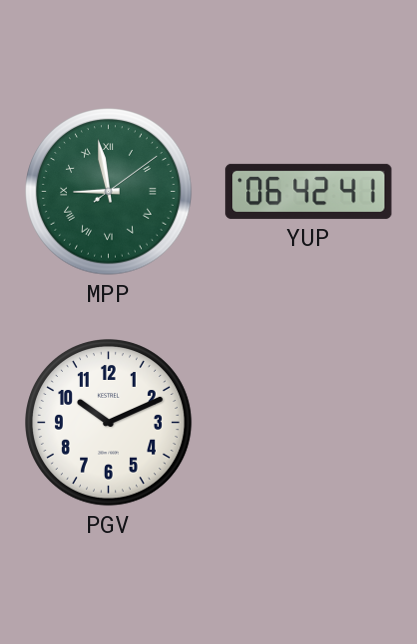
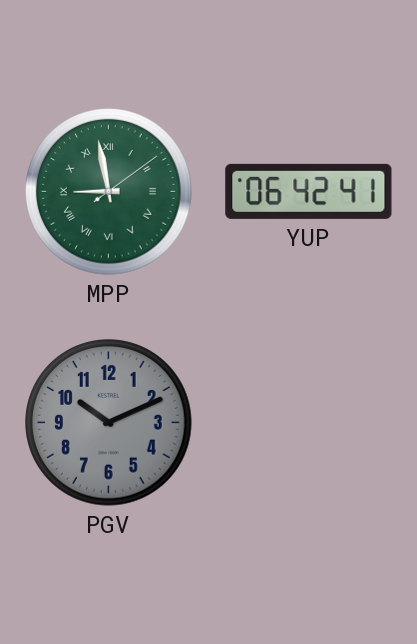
PGV dial: white -> grey
